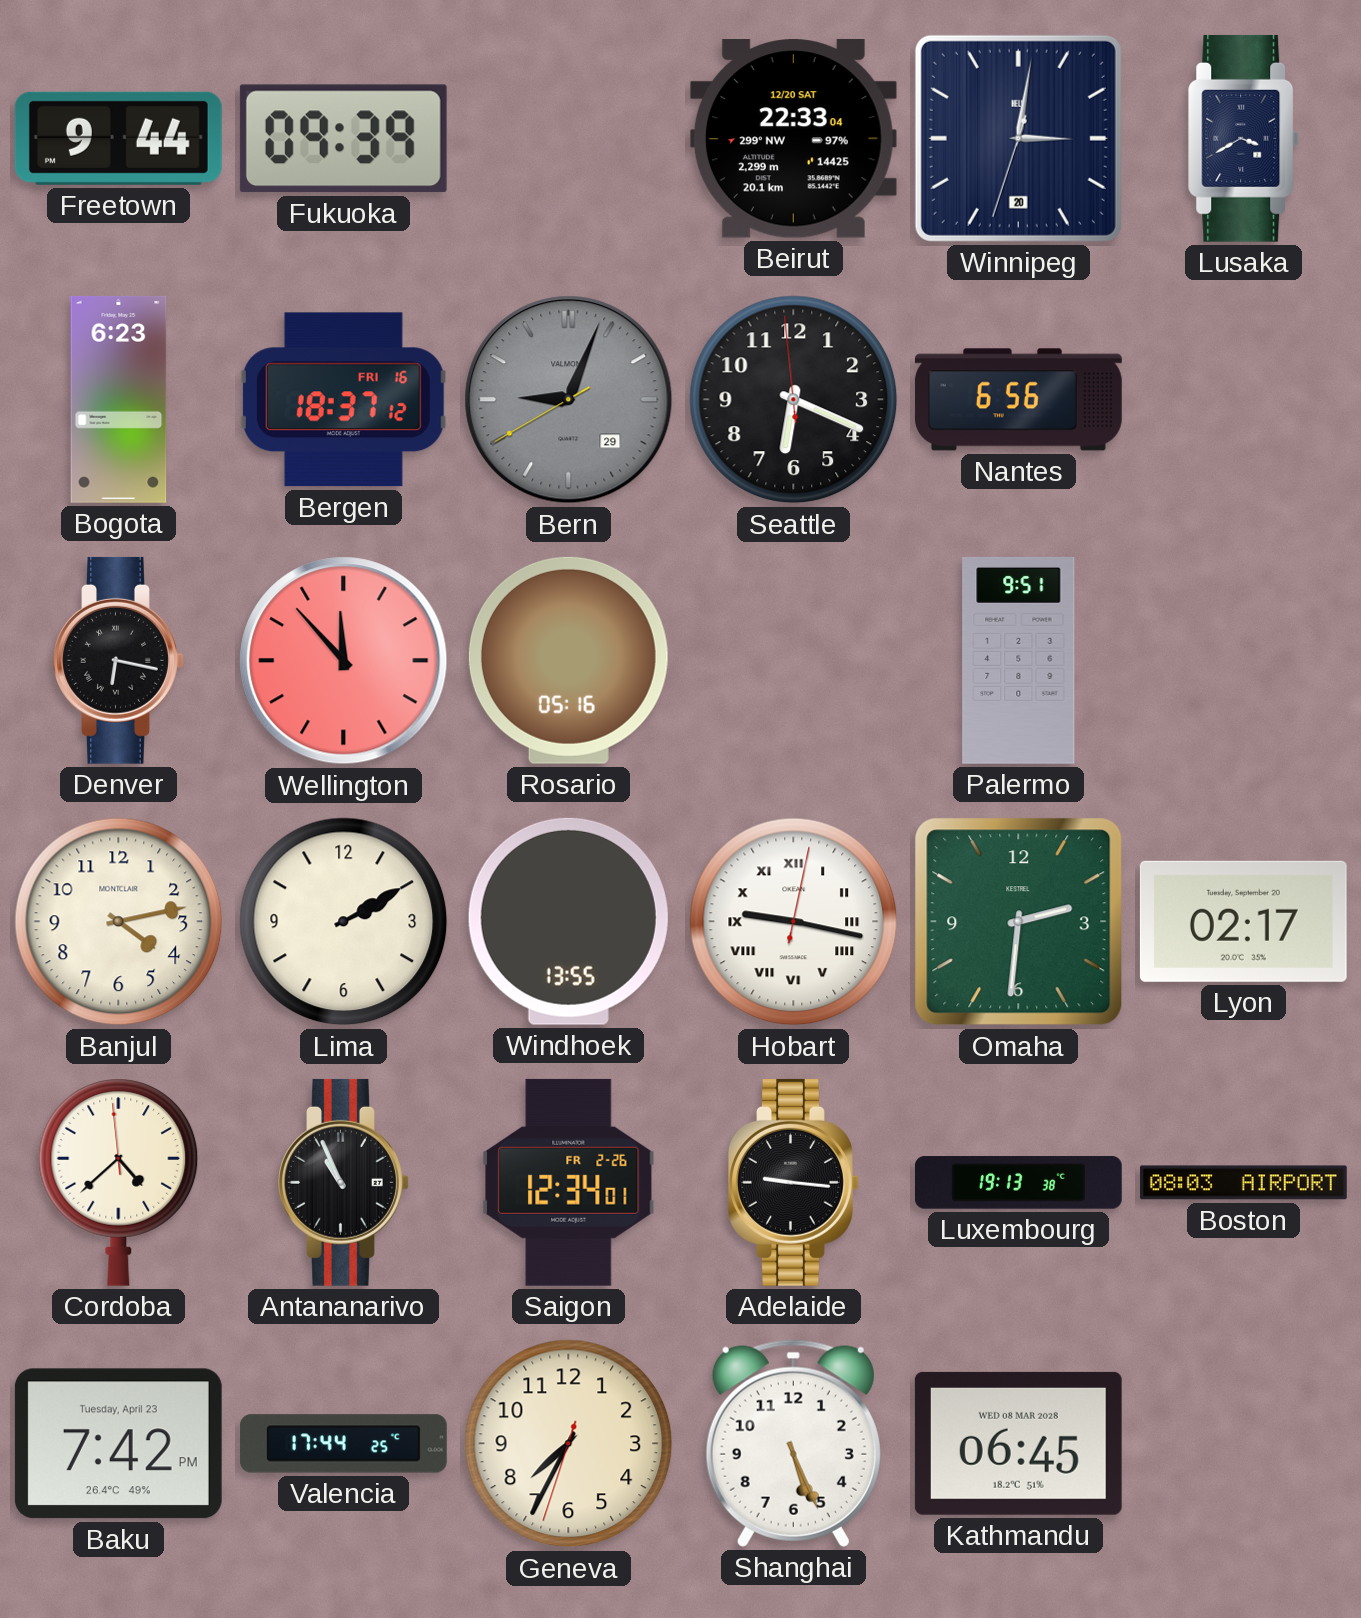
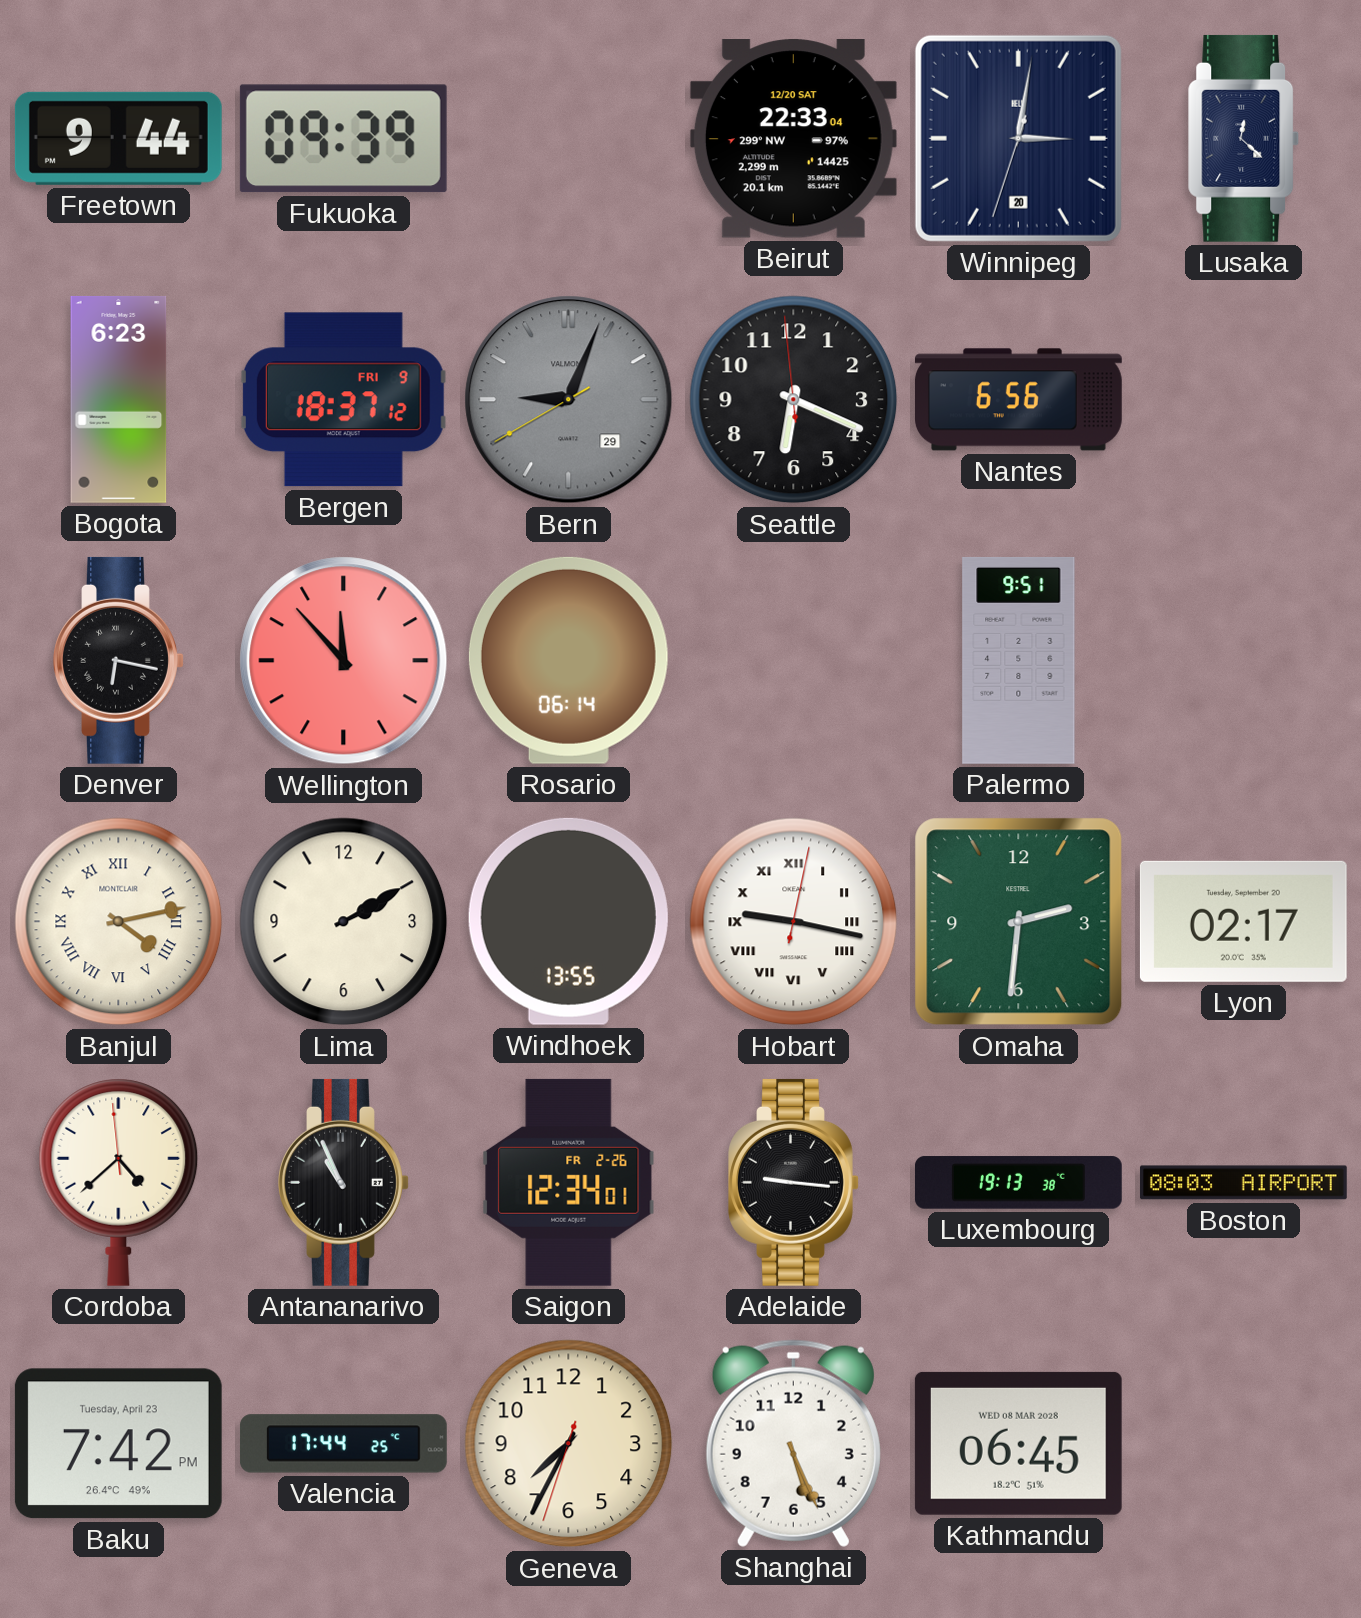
Lusaka: 3:40 -> 12:22
Bergen date: FRI 16 -> FRI 9
Rosario: 05:16 -> 06:14
Banjul numerals: Arabic -> Roman
